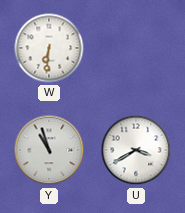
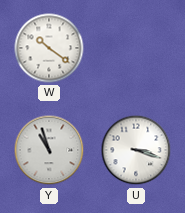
W: 6:31 -> 10:21
U: 3:40 -> 3:18
